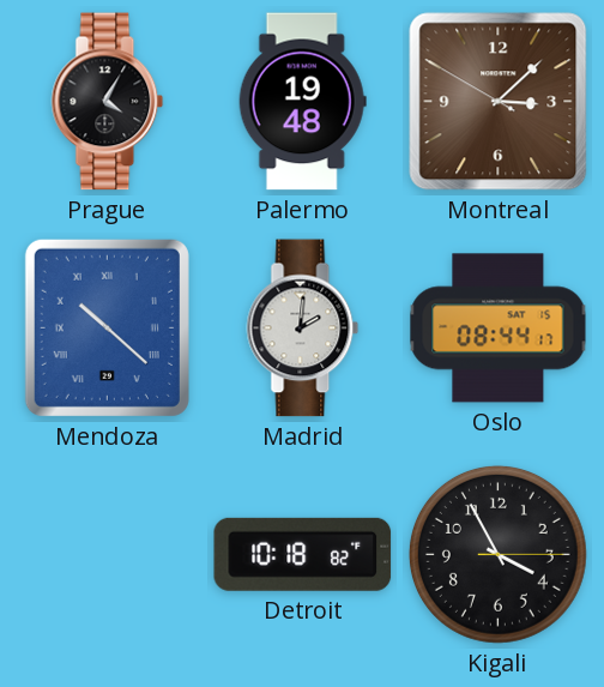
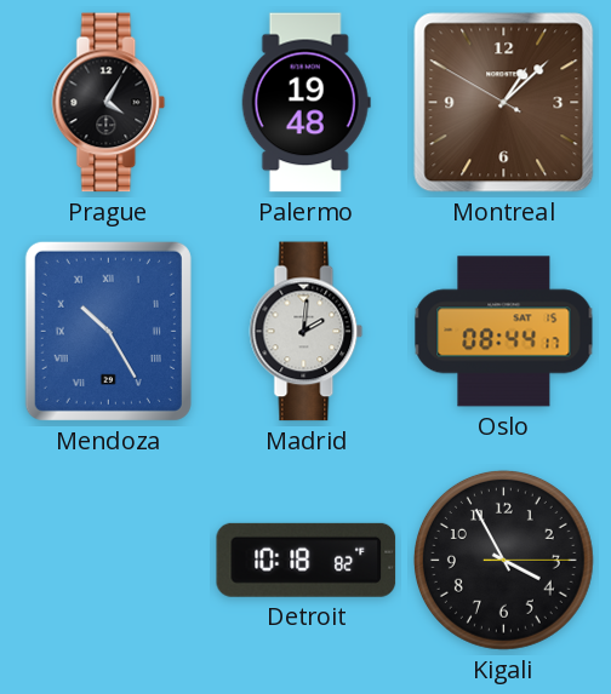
Montreal: 3:07 -> 1:07
Mendoza: 10:22 -> 10:25
